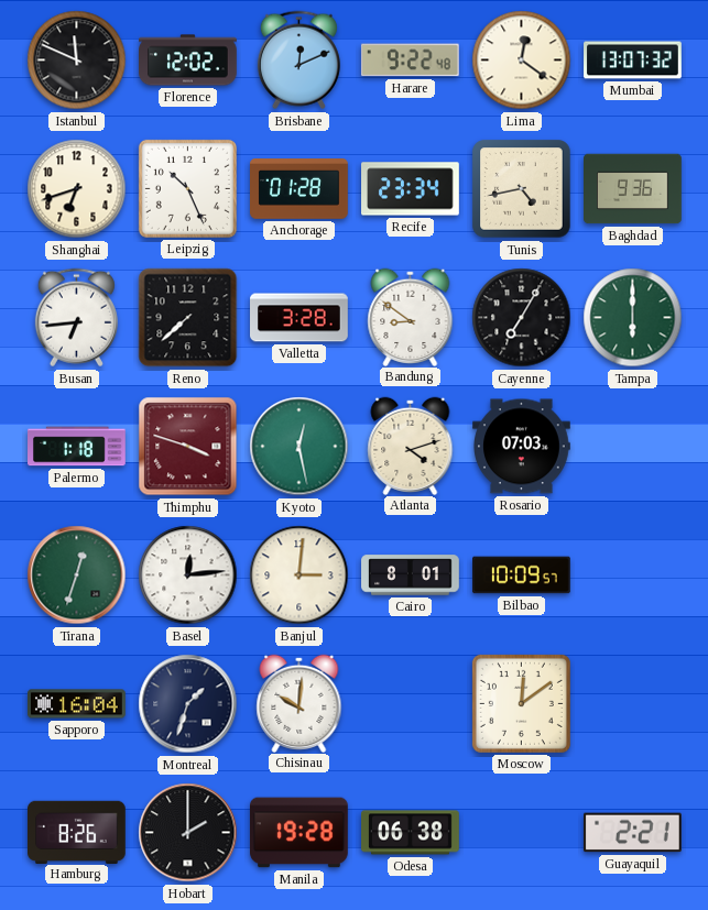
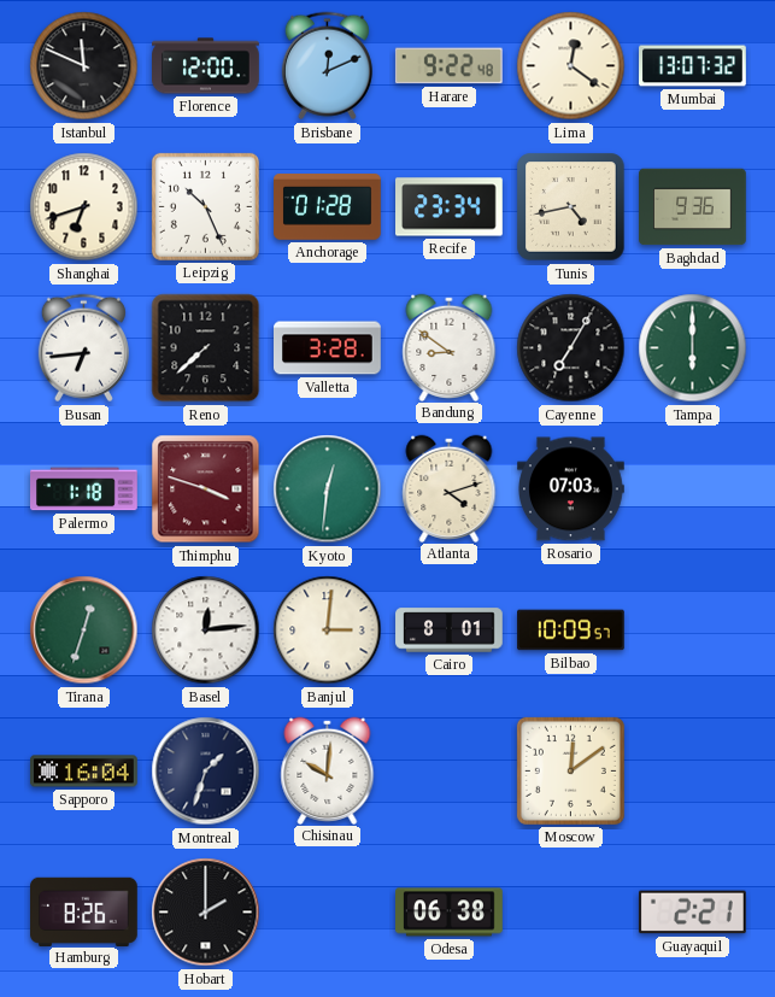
Florence: 12:02 -> 12:00
Kyoto: 12:28 -> 12:31
Manila: 19:28 -> none
